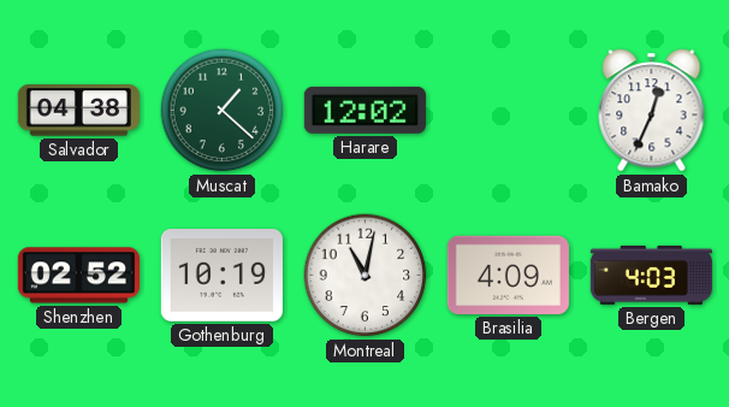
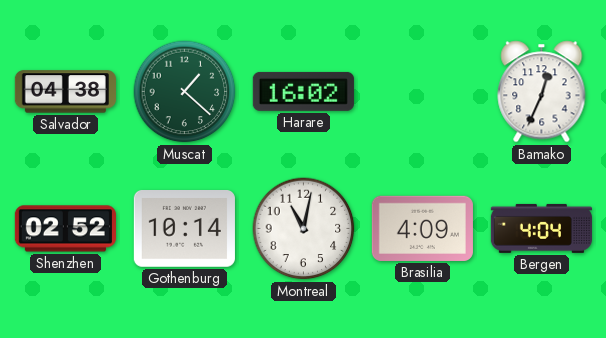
Harare: 12:02 -> 16:02
Gothenburg: 10:19 -> 10:14
Bergen: 4:03 -> 4:04
